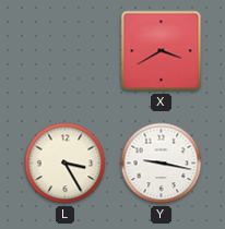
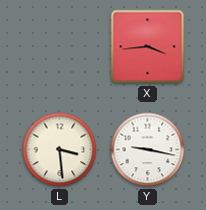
X: 3:40 -> 3:44
L: 3:25 -> 3:29
